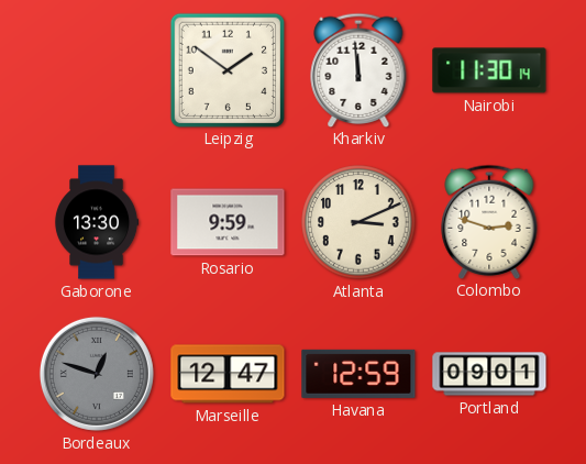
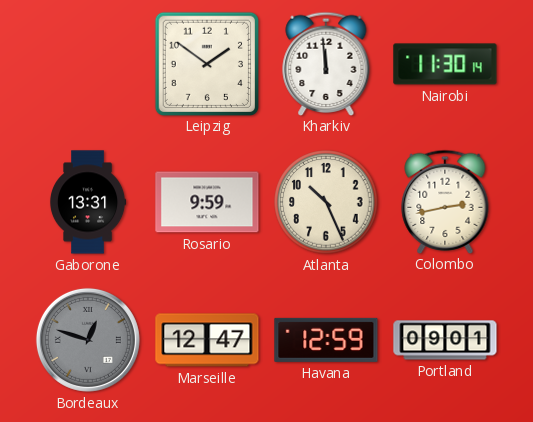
Gaborone: 13:30 -> 13:31
Atlanta: 3:11 -> 10:26
Colombo: 2:48 -> 2:43
